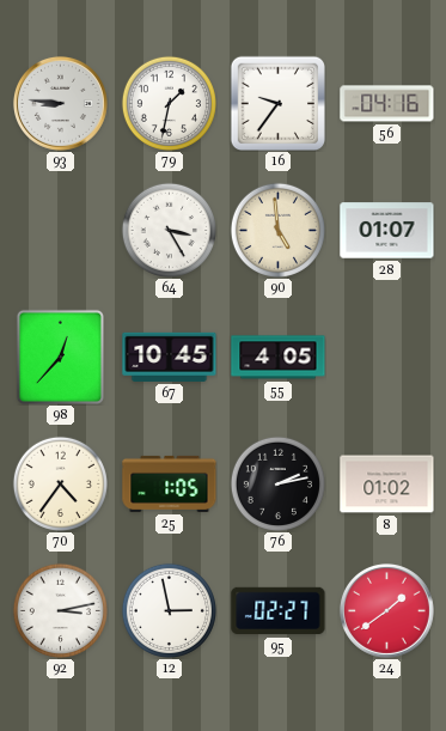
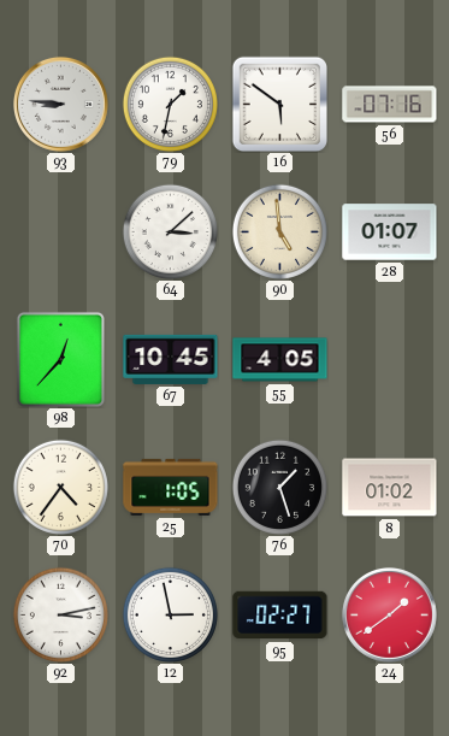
16: 9:36 -> 5:51
56: 04:16 -> 07:16
64: 3:25 -> 3:08
76: 2:13 -> 1:27
